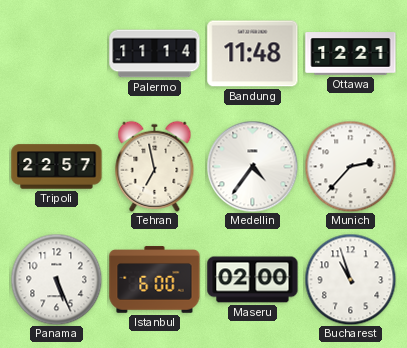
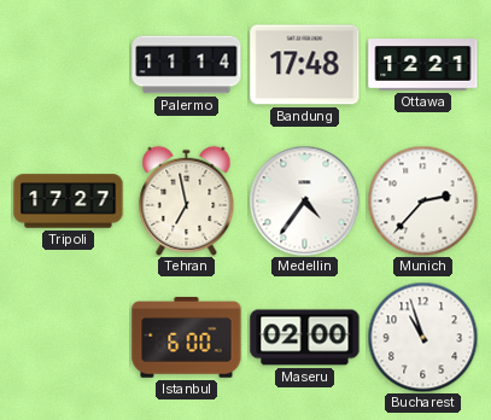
Bandung: 11:48 -> 17:48
Tripoli: 22:57 -> 17:27
Panama: 5:26 -> none
